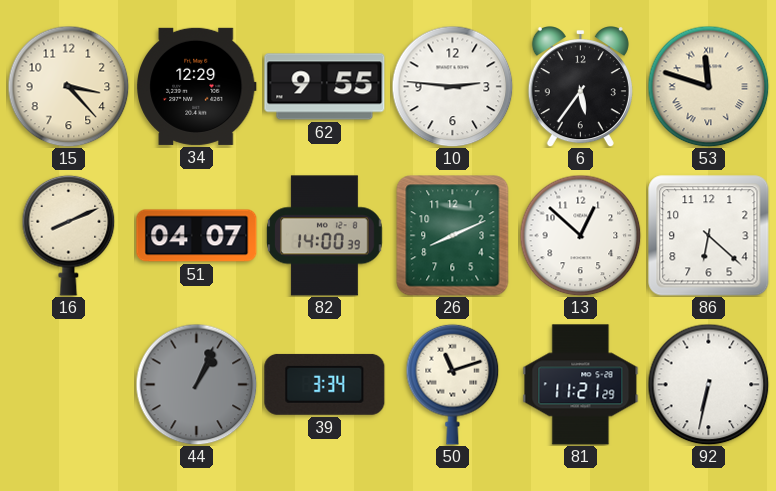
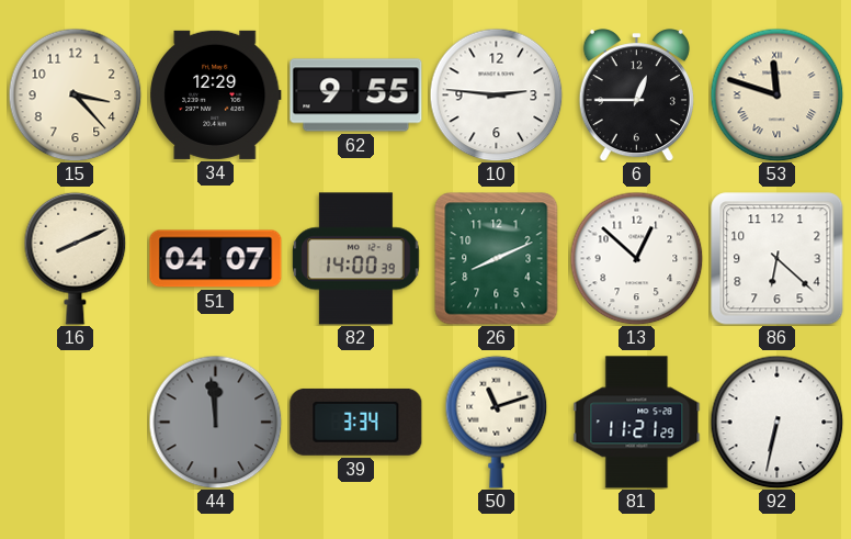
6: 5:36 -> 12:45
44: 1:04 -> 11:59
